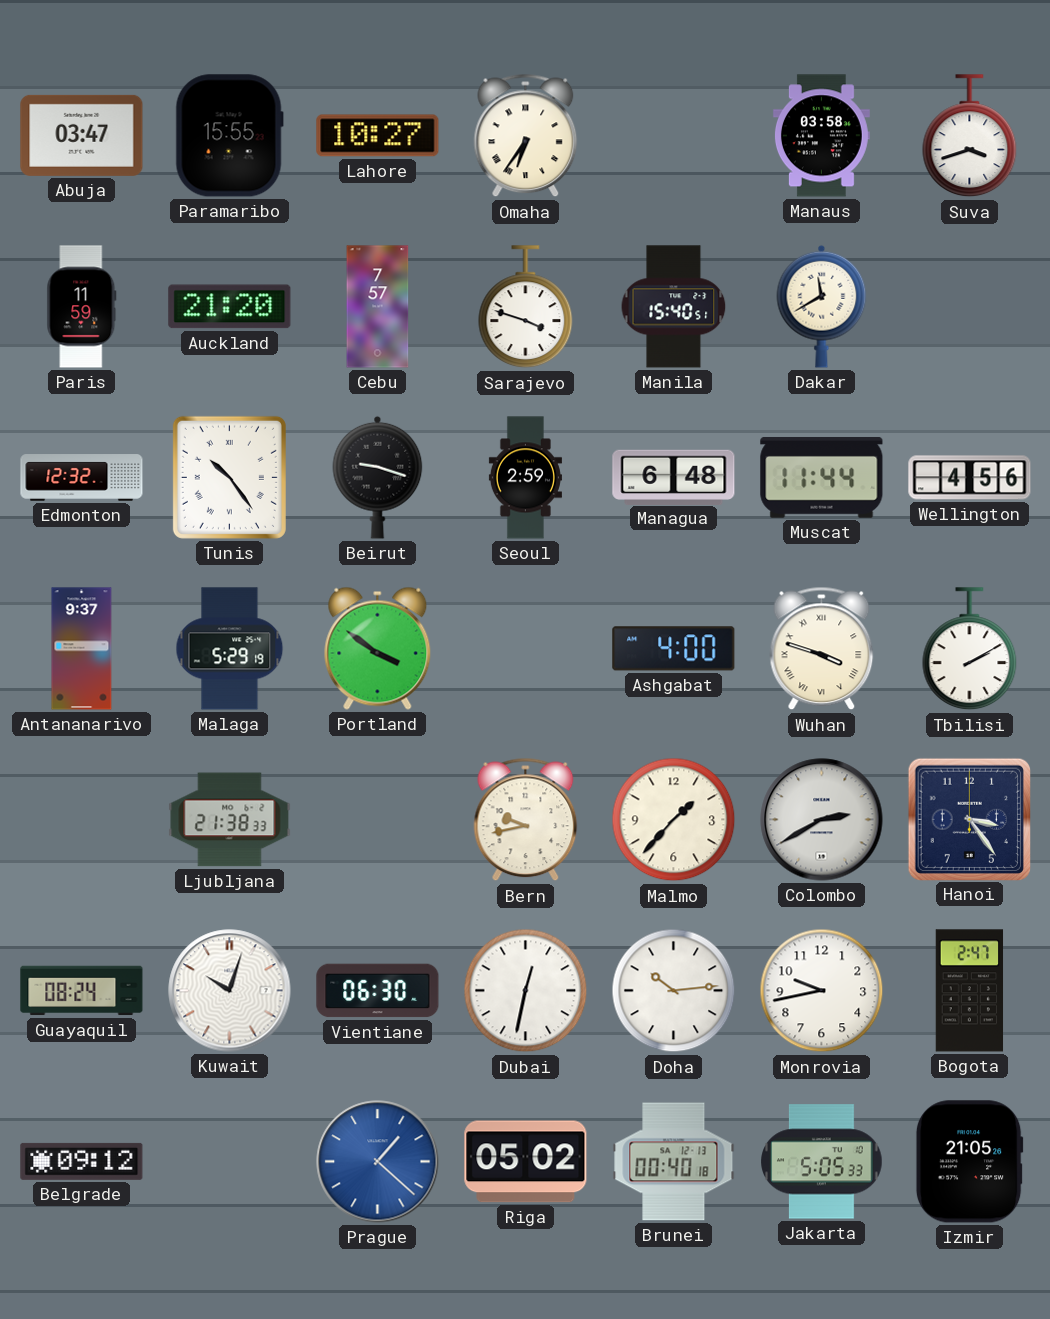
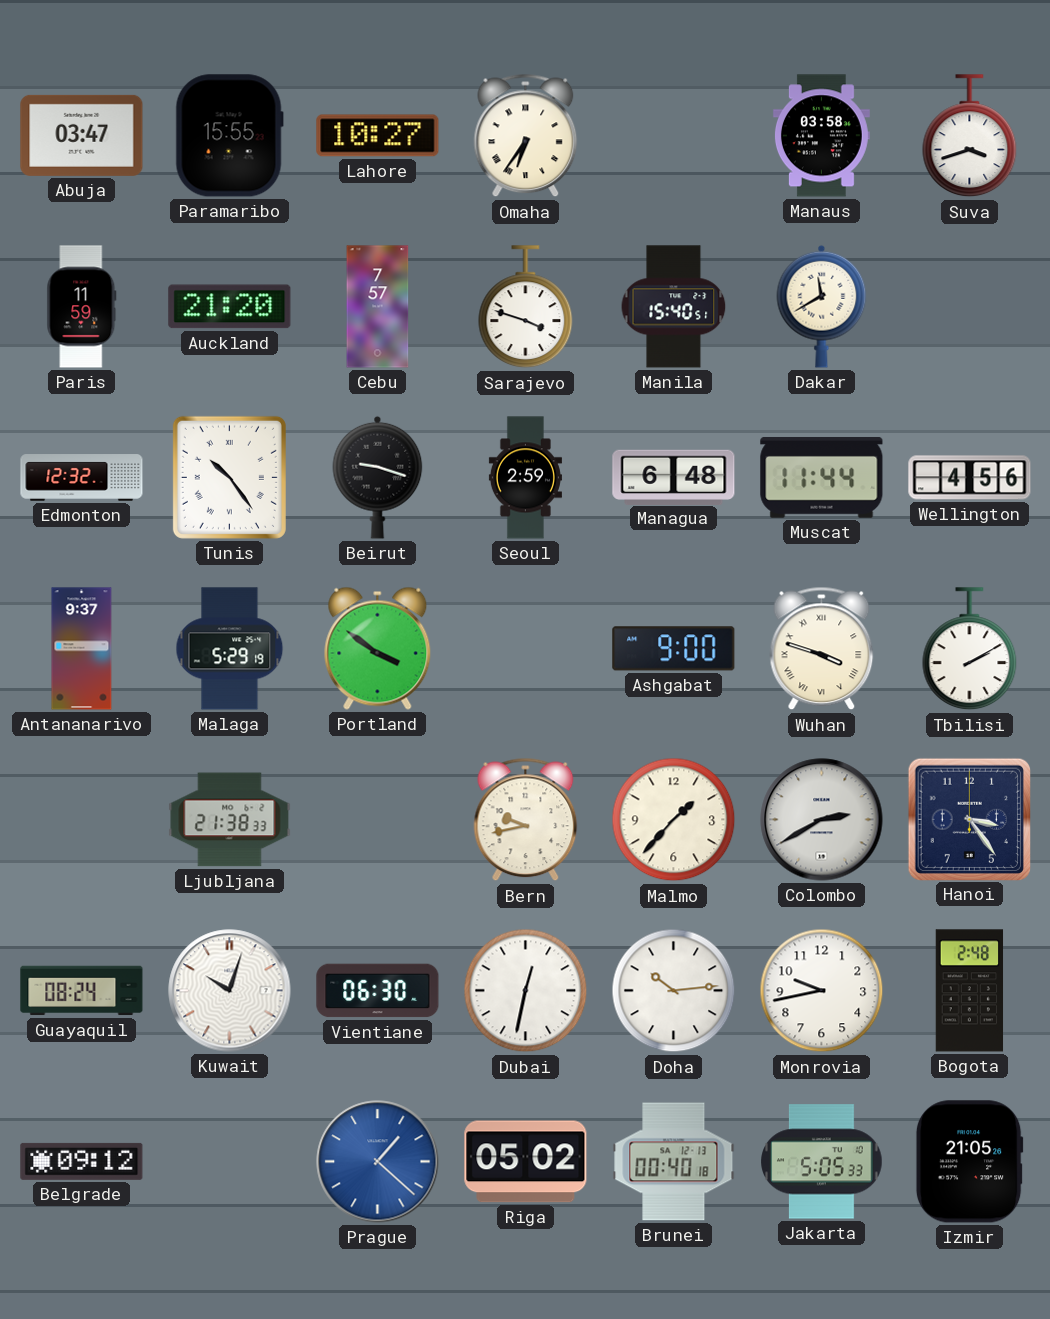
Ashgabat: 4:00 -> 9:00
Bogota: 2:47 -> 2:48
